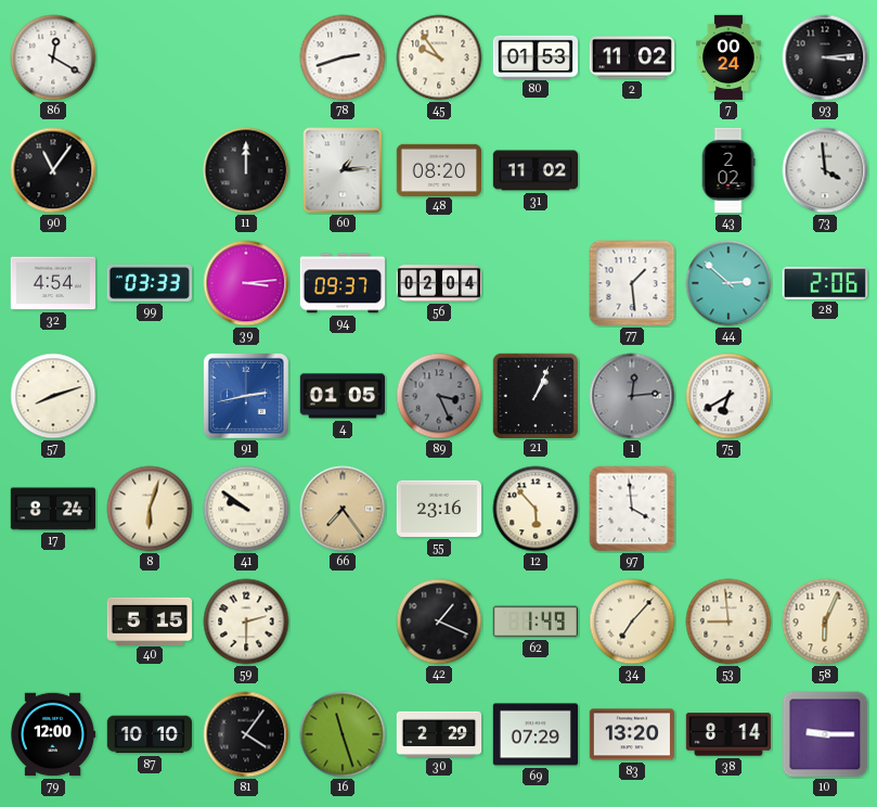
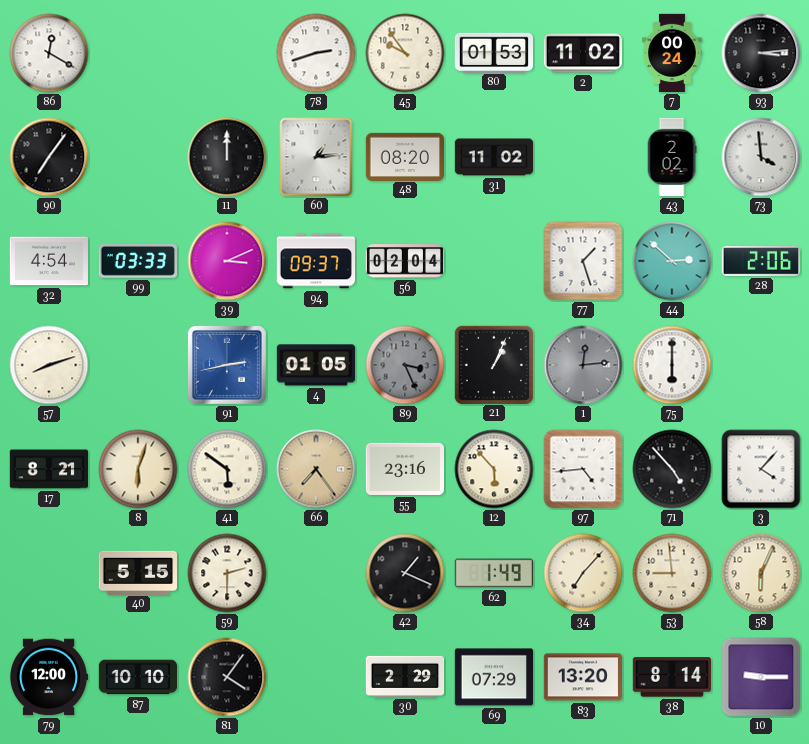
90: 11:06 -> 7:06
39: 3:14 -> 3:11
77: 1:29 -> 1:27
75: 6:40 -> 6:00
17: 8:24 -> 8:21
41: 9:51 -> 5:51
97: 3:59 -> 4:44
71: none -> 4:53
3: none -> 4:07
16: 11:27 -> none
